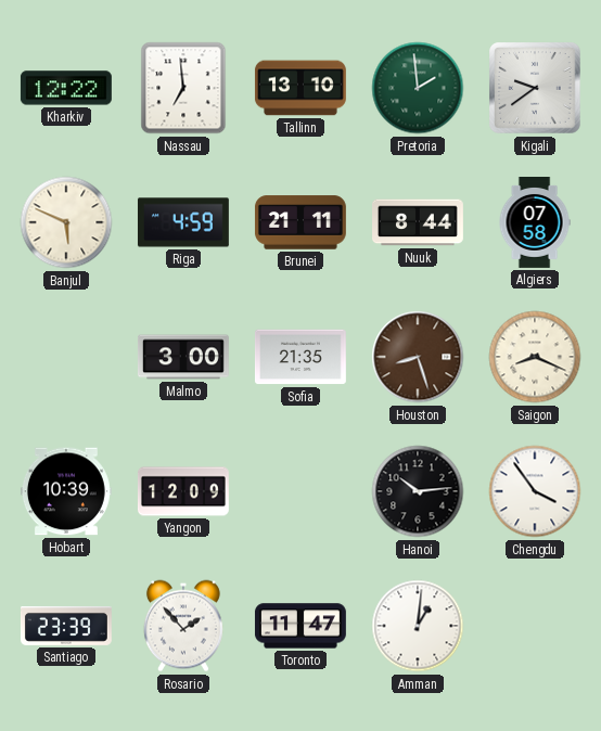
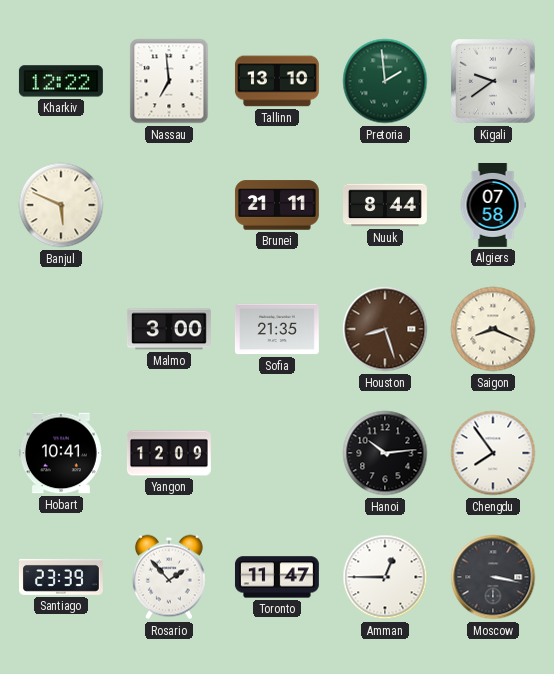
Riga: 4:59 -> none
Hobart: 10:39 -> 10:41
Chengdu: 3:54 -> 7:54
Amman: 1:01 -> 12:45
Moscow: none -> 3:17
